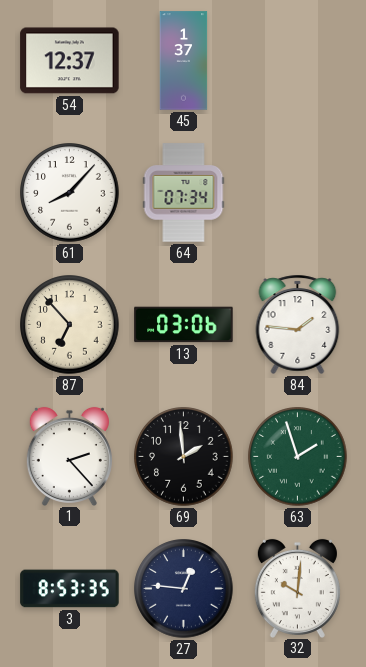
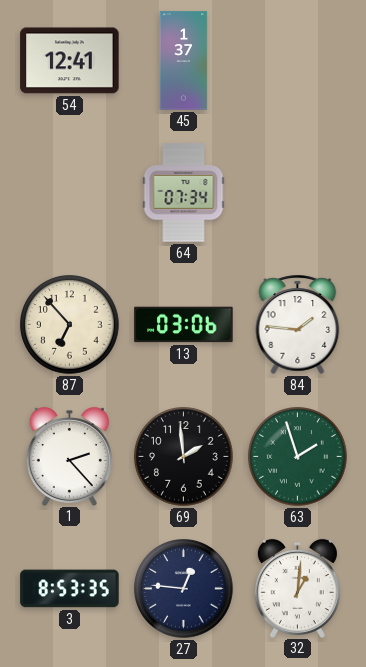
54: 12:37 -> 12:41
61: 8:07 -> none
32: 10:01 -> 1:01
